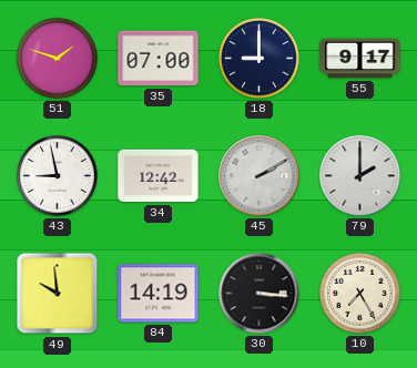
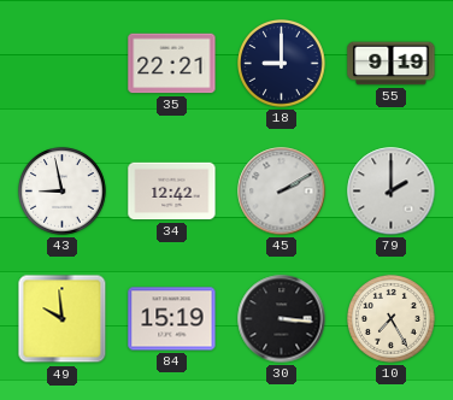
51: 1:48 -> none
35: 07:00 -> 22:21
55: 9:17 -> 9:19
84: 14:19 -> 15:19
